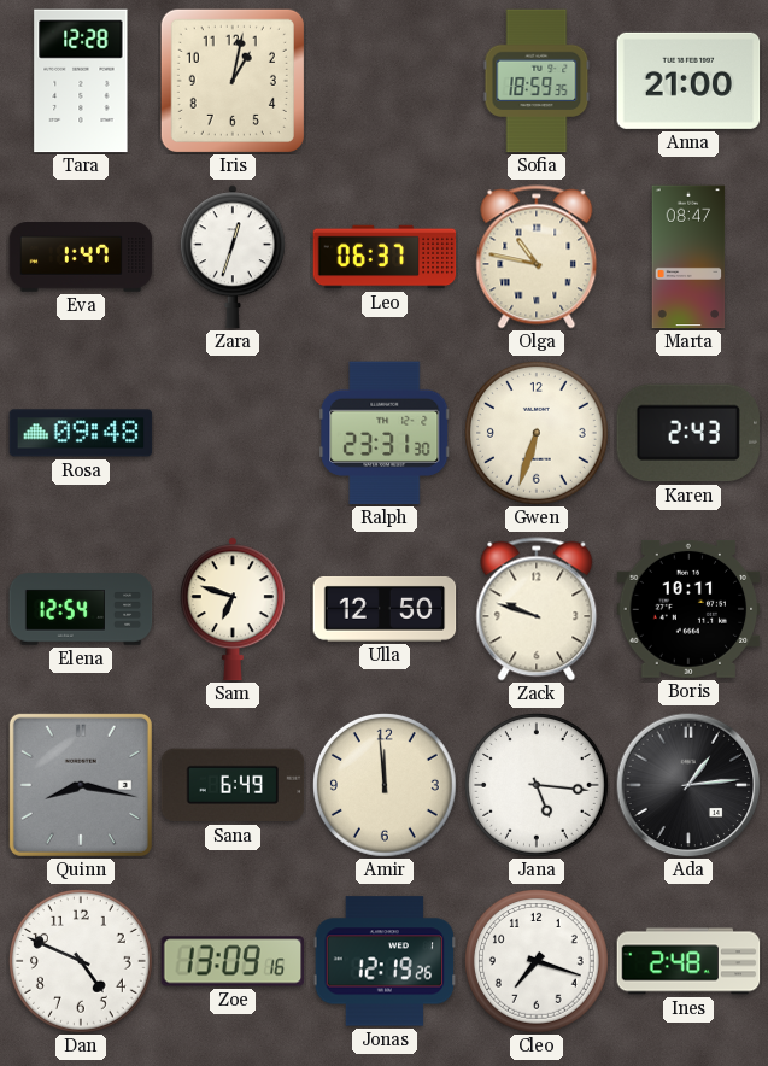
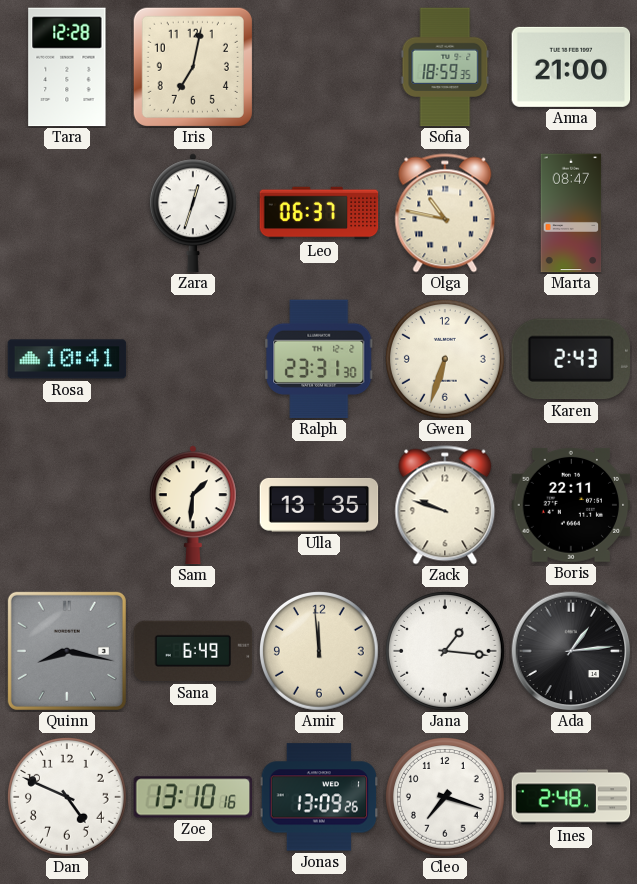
Iris: 1:02 -> 7:02
Eva: 1:47 -> none
Rosa: 09:48 -> 10:41
Elena: 12:54 -> none
Sam: 6:48 -> 1:31
Ulla: 12:50 -> 13:35
Boris: 10:11 -> 22:11
Jana: 5:16 -> 1:16
Zoe: 13:09 -> 13:10
Jonas: 12:19 -> 13:09
